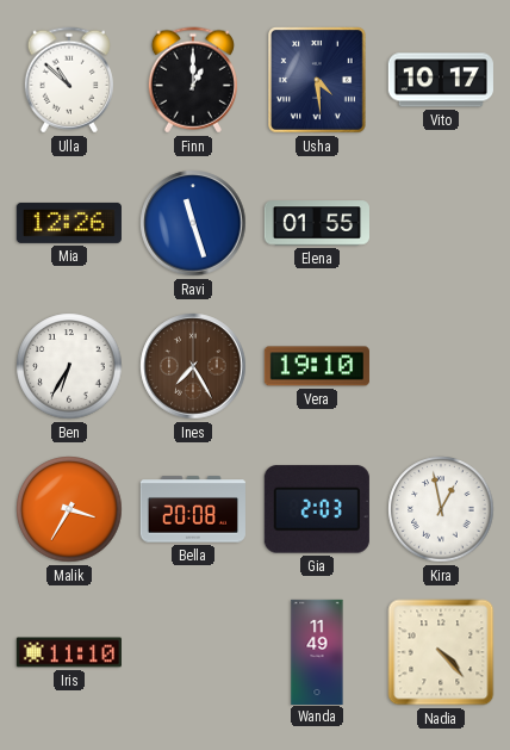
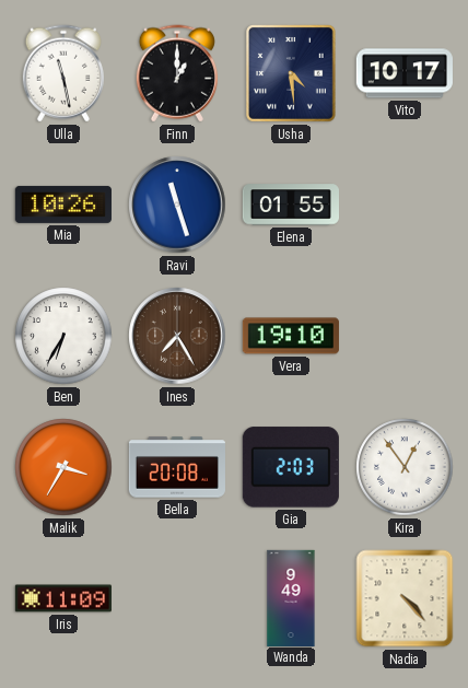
Ulla: 10:52 -> 11:28
Mia: 12:26 -> 10:26
Kira: 12:58 -> 12:54
Iris: 11:10 -> 11:09
Wanda: 11:49 -> 9:49
